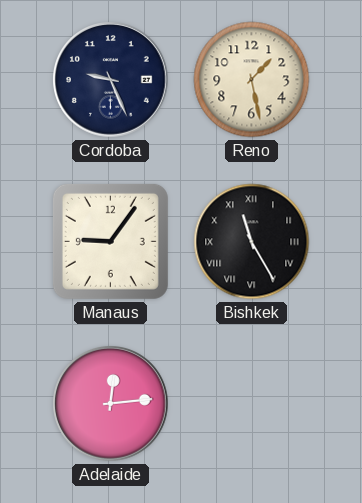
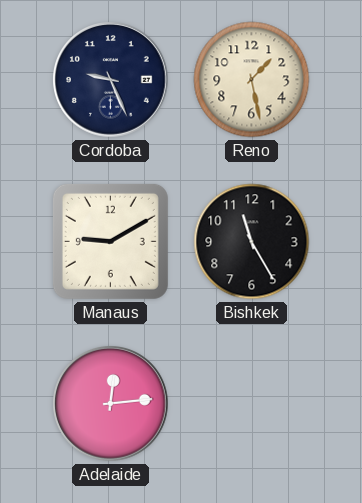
Manaus: 9:06 -> 9:10
Bishkek numerals: Roman -> Arabic
